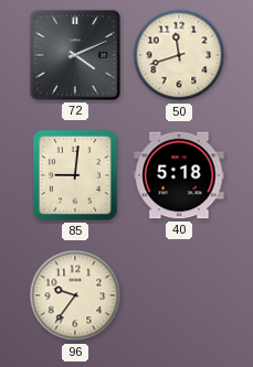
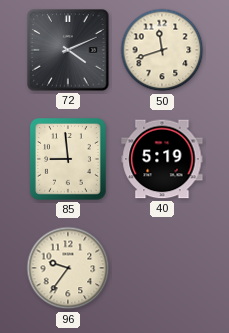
85: 9:01 -> 8:59
40: 5:18 -> 5:19
